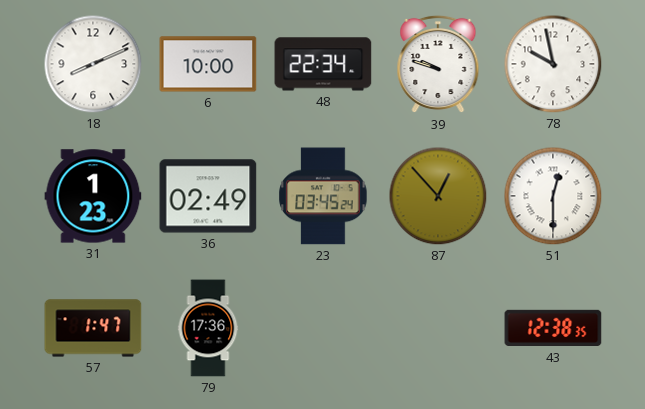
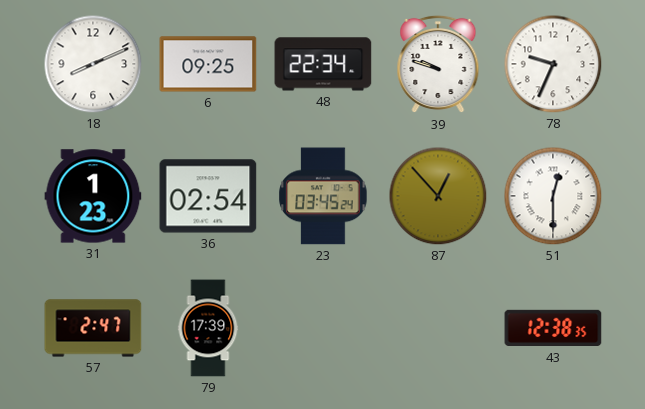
6: 10:00 -> 09:25
78: 9:58 -> 9:34
36: 02:49 -> 02:54
57: 1:47 -> 2:47
79: 17:36 -> 17:39
